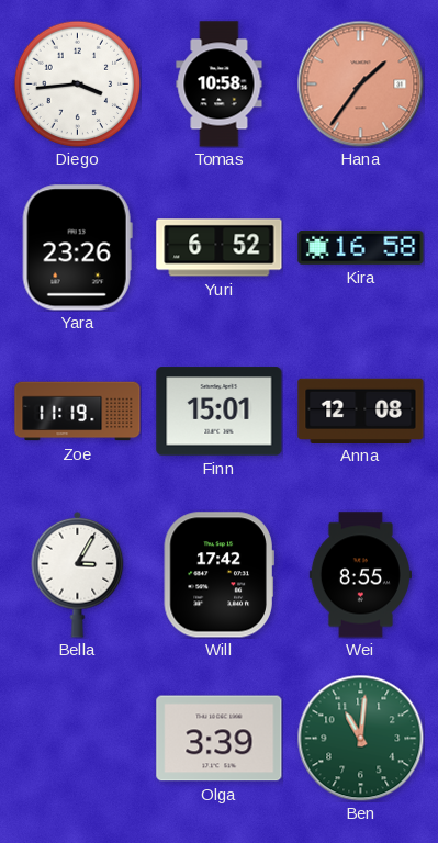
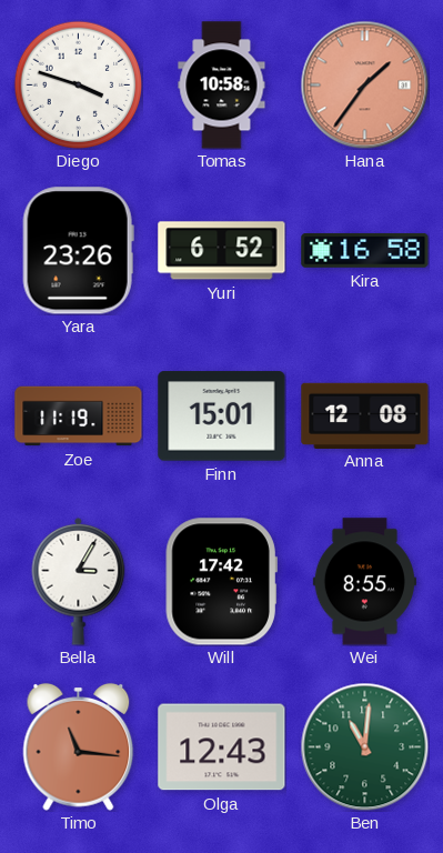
Diego: 3:44 -> 3:48
Timo: none -> 11:16
Olga: 3:39 -> 12:43
